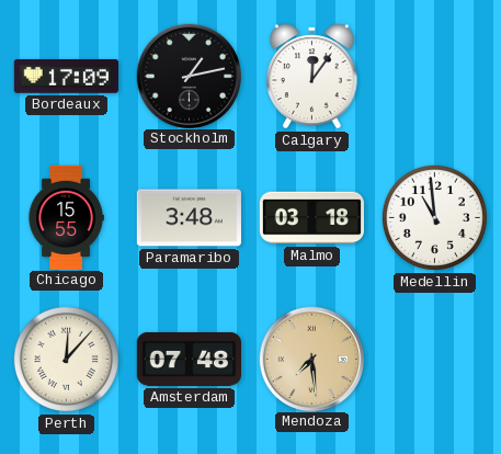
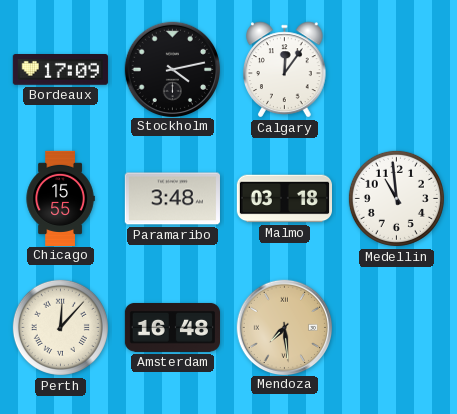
Stockholm: 1:13 -> 4:13
Amsterdam: 07:48 -> 16:48
